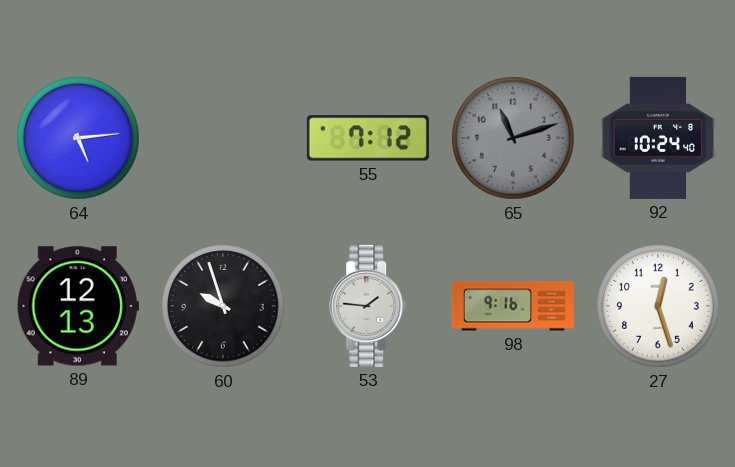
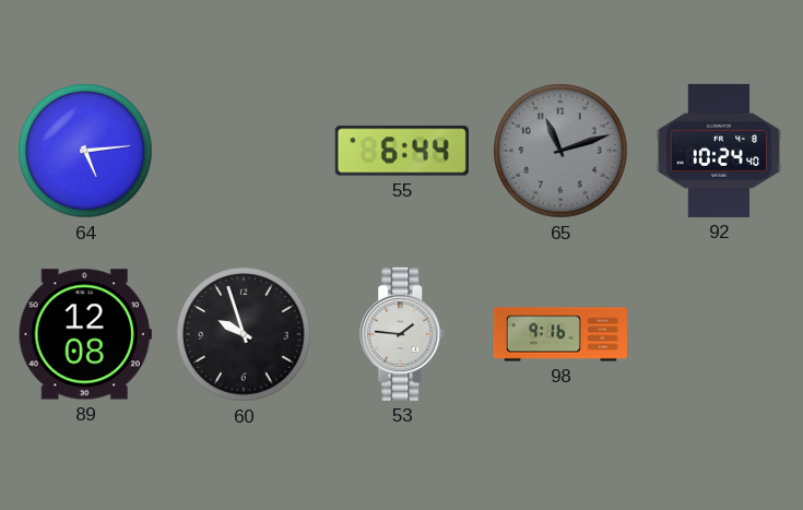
55: 7:12 -> 6:44
89: 12:13 -> 12:08
27: 12:27 -> none
